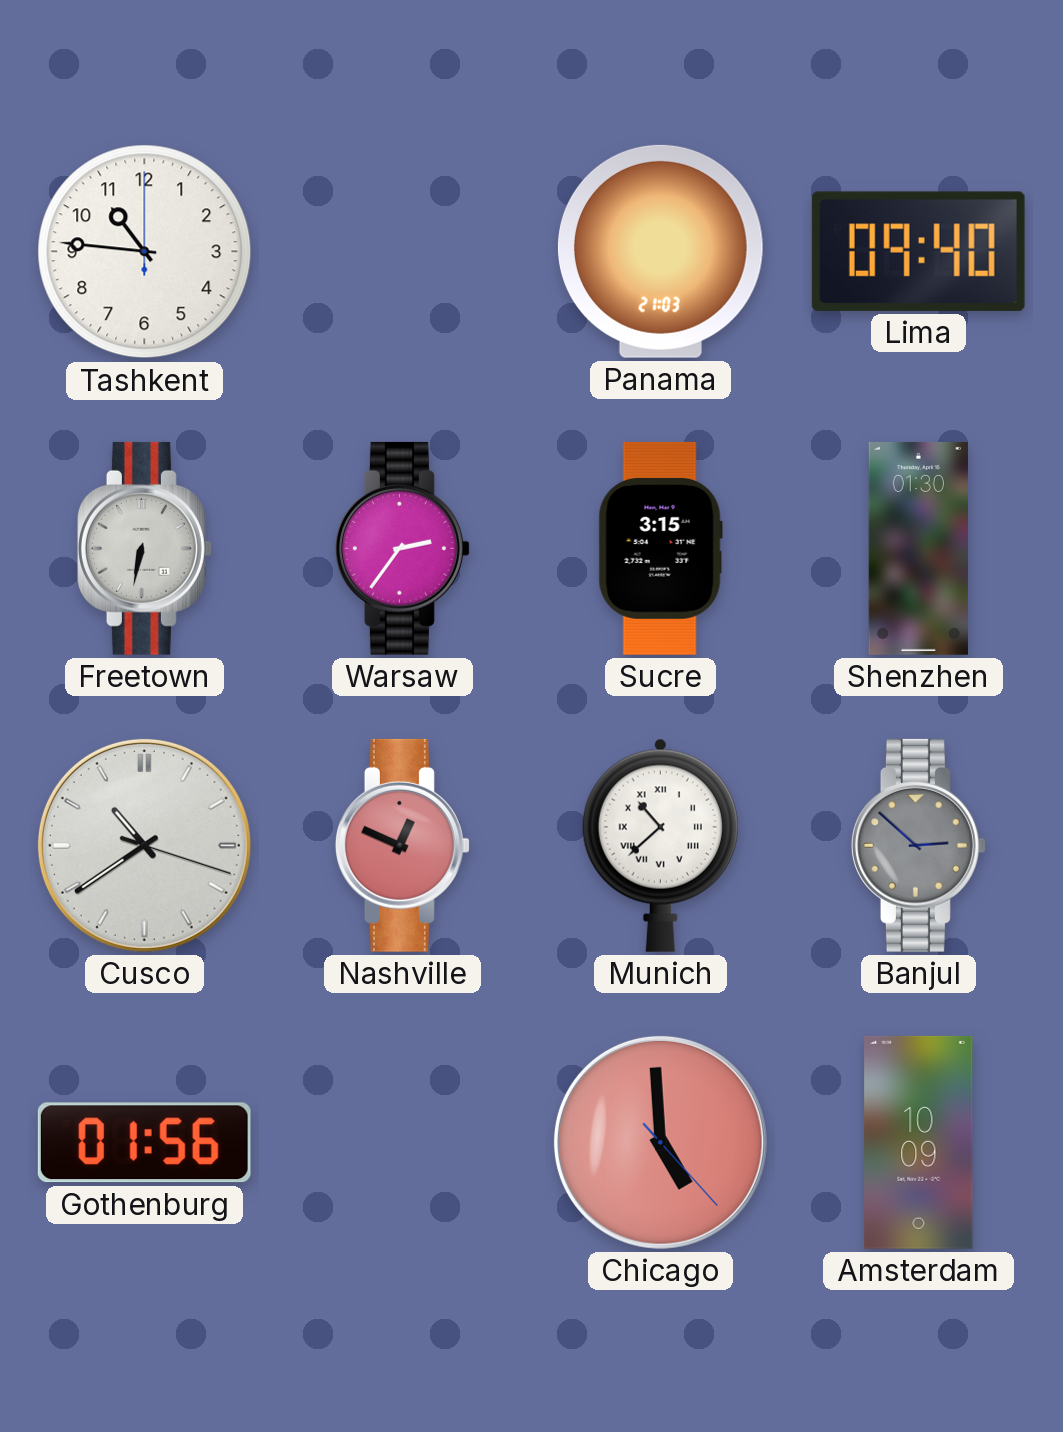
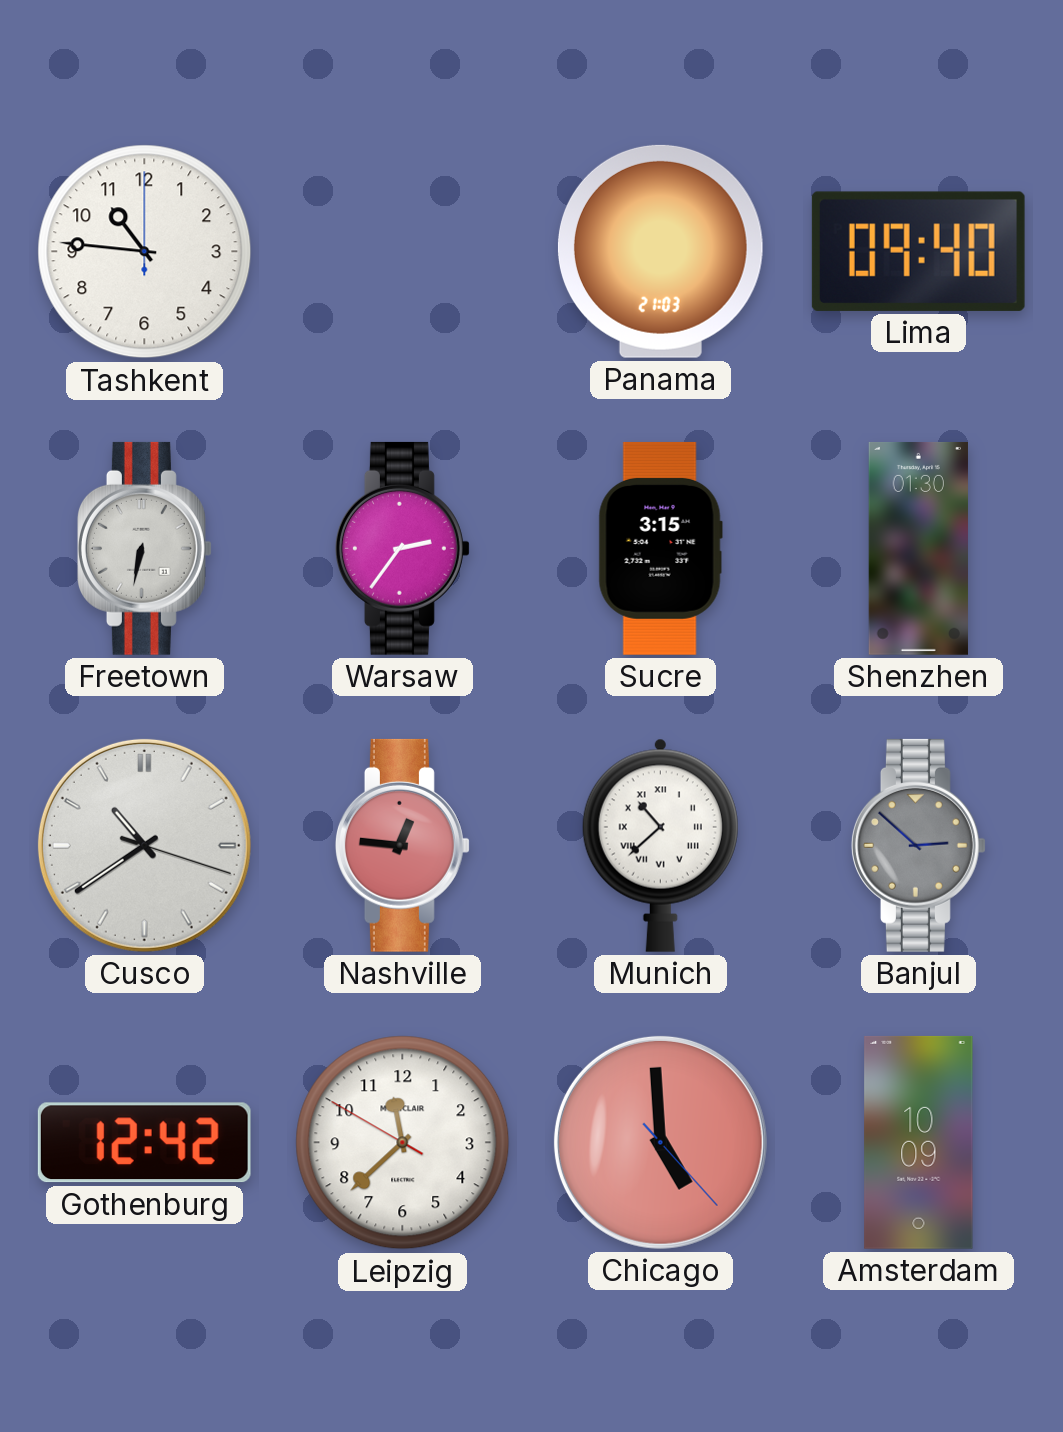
Nashville: 12:49 -> 12:46
Gothenburg: 01:56 -> 12:42
Leipzig: none -> 11:37
